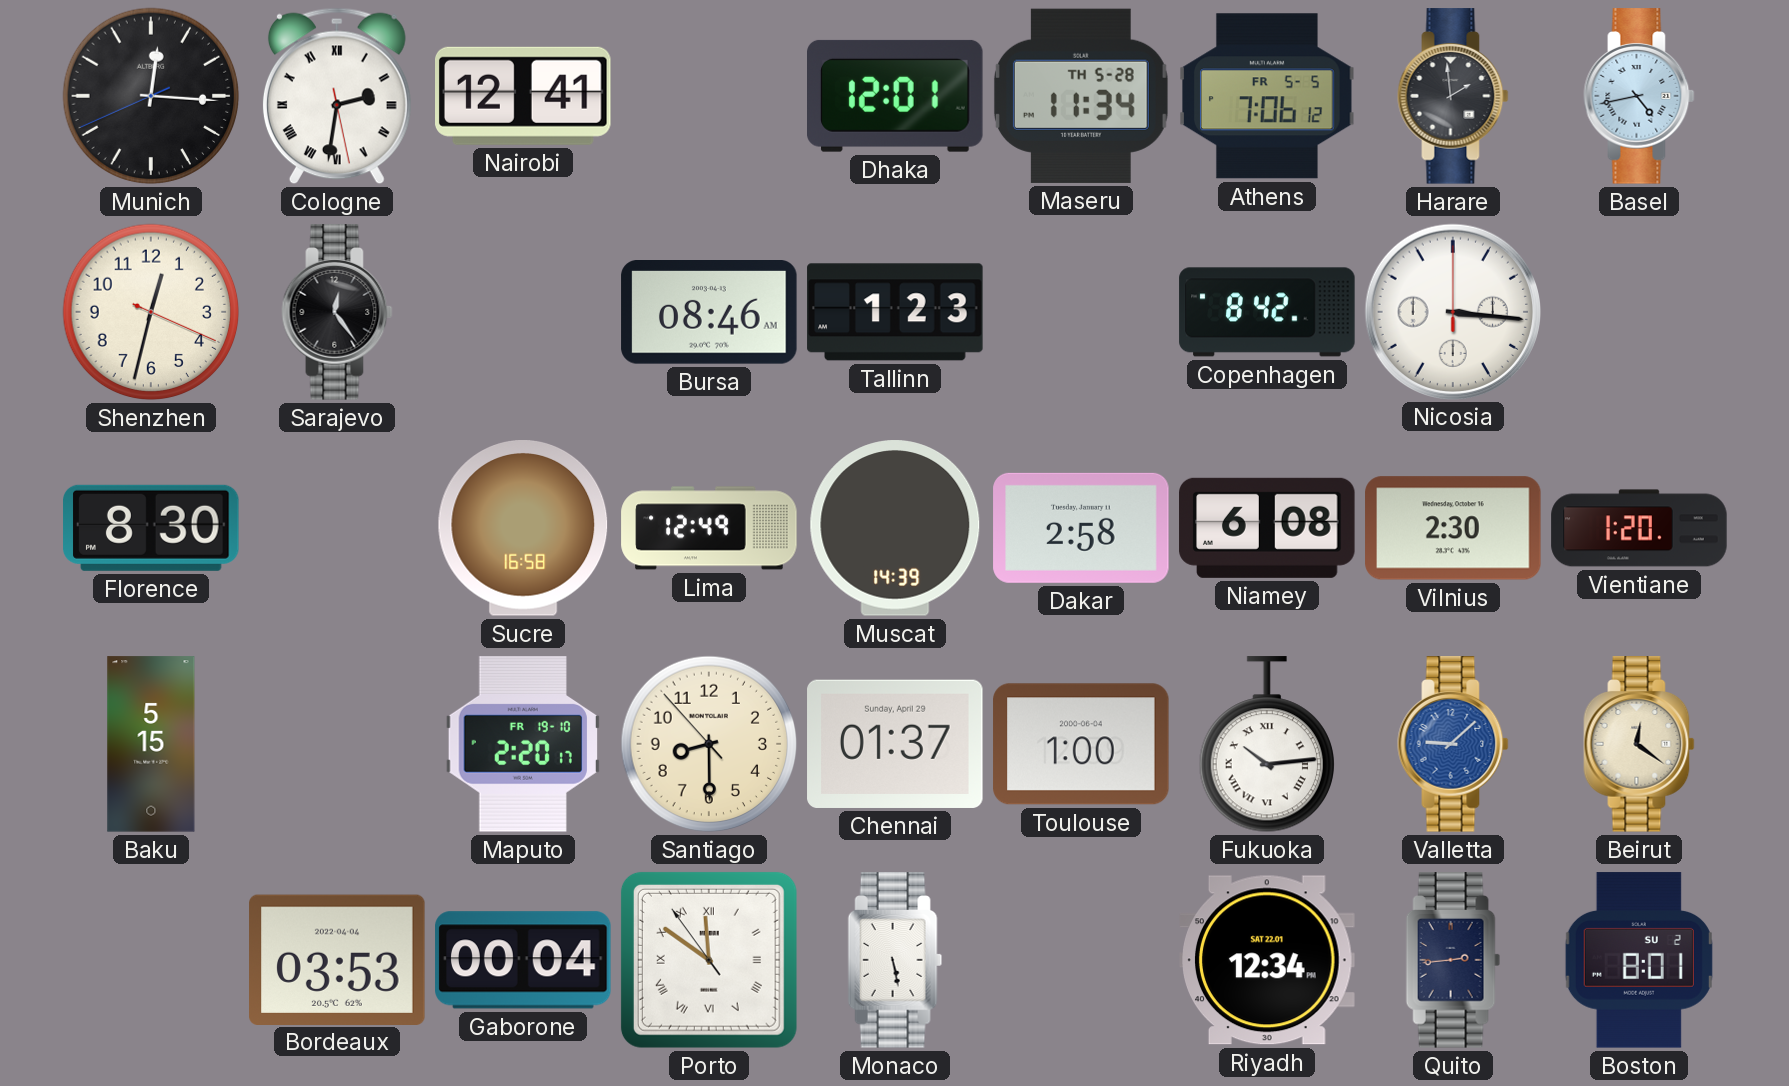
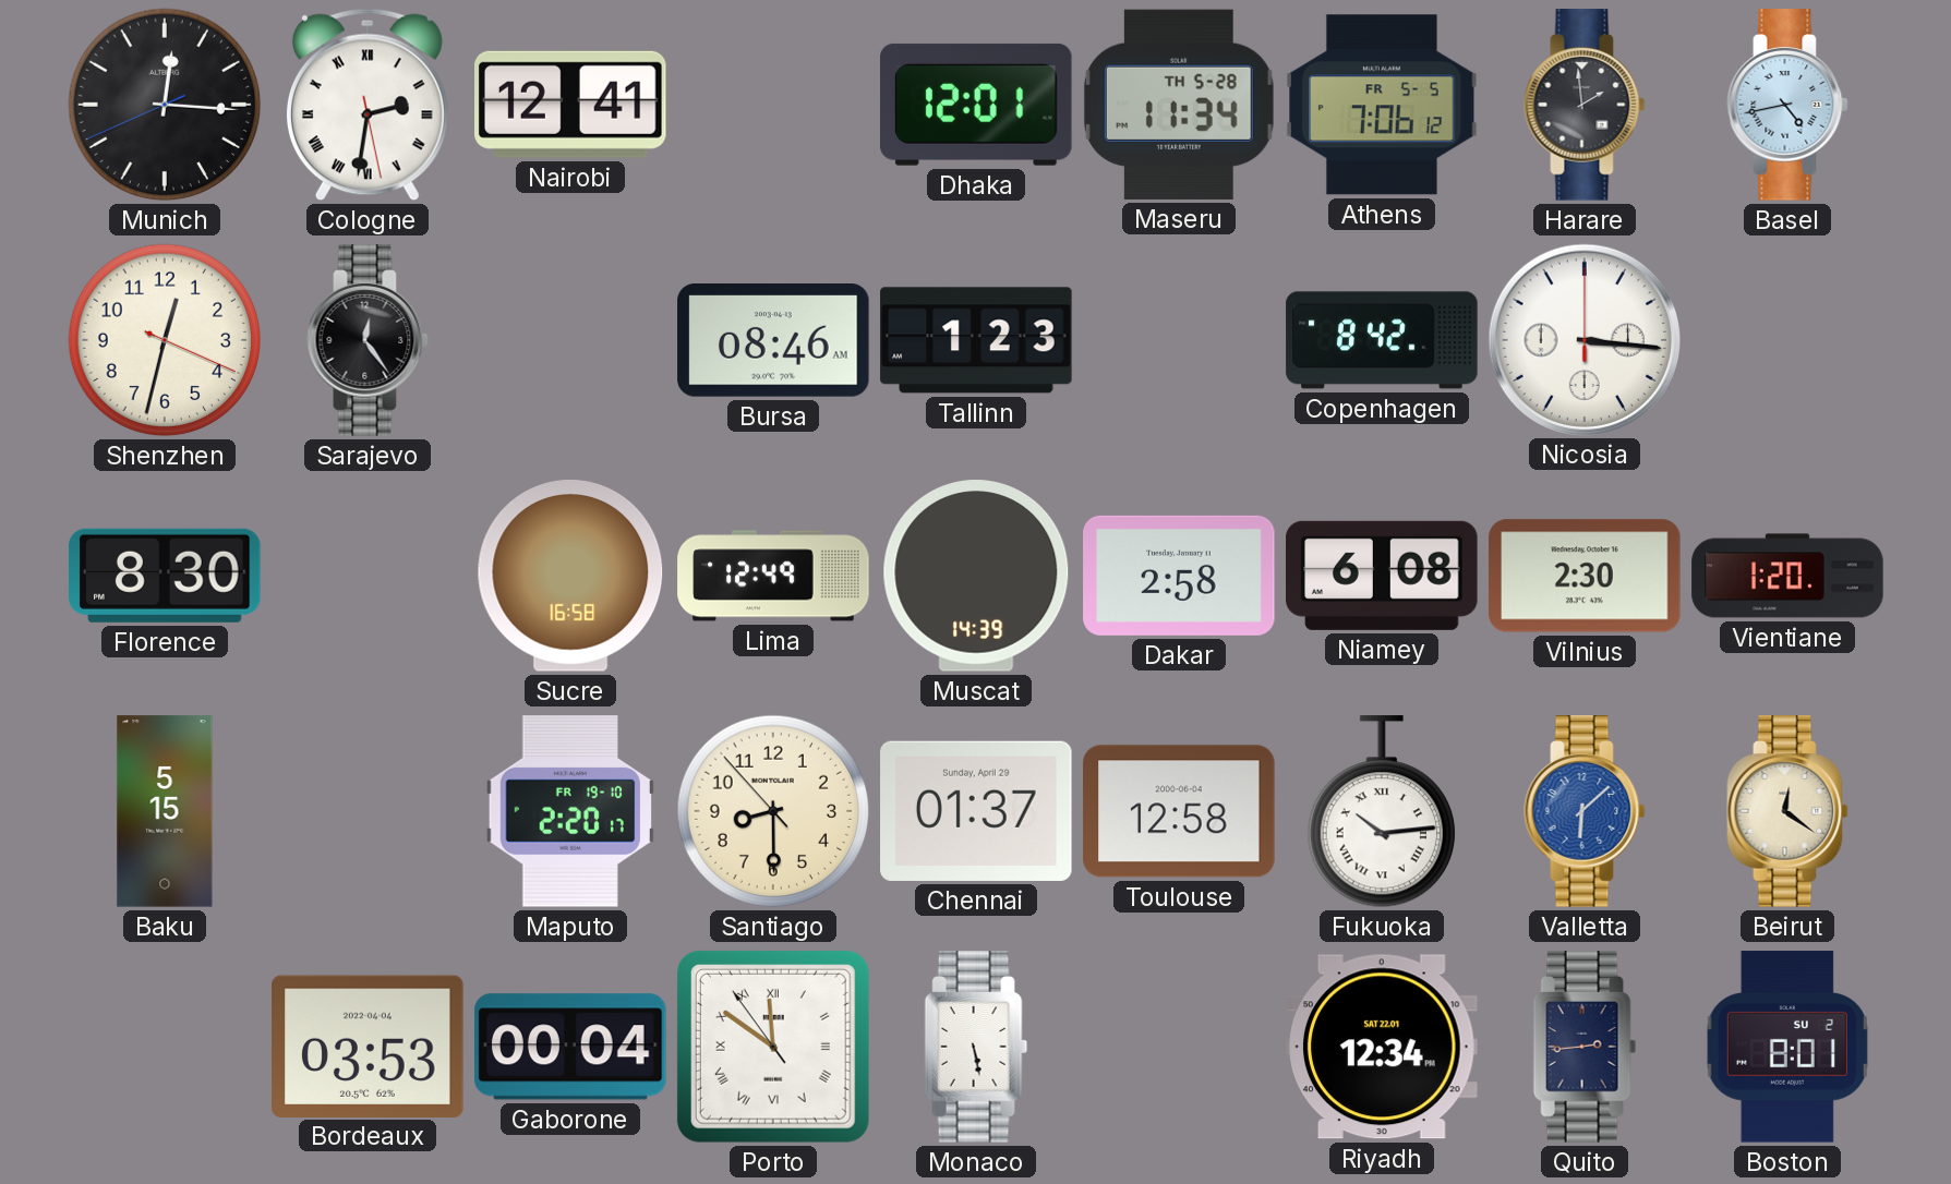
Toulouse: 1:00 -> 12:58
Valletta: 9:08 -> 6:08
